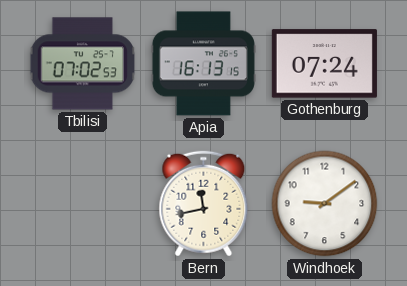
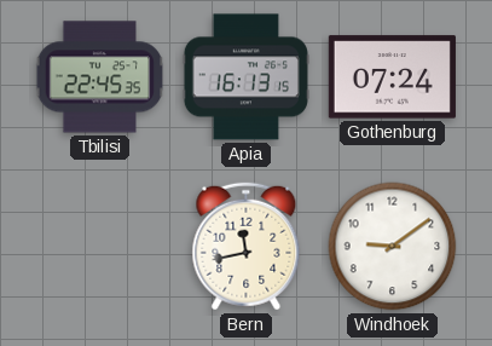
Tbilisi: 07:02 -> 22:45
